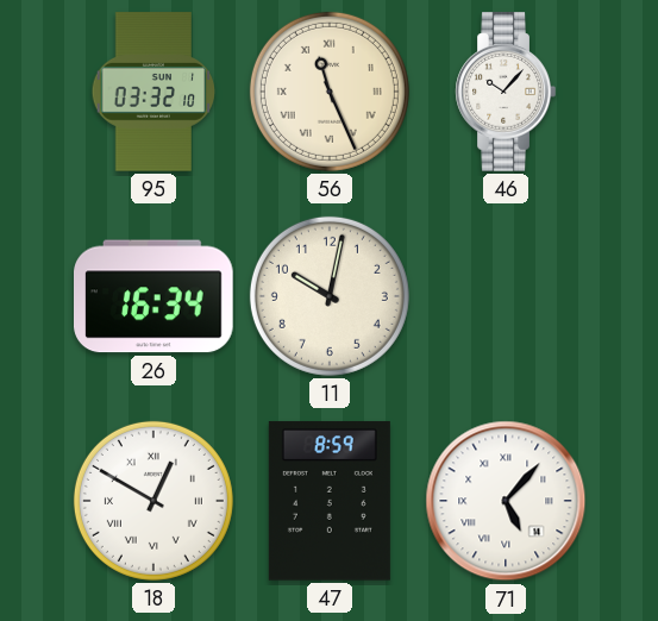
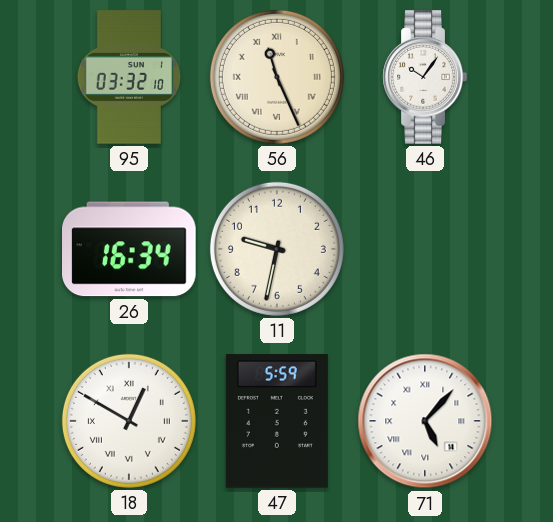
46: 10:07 -> 10:06
11: 10:02 -> 9:32
47: 8:59 -> 5:59
